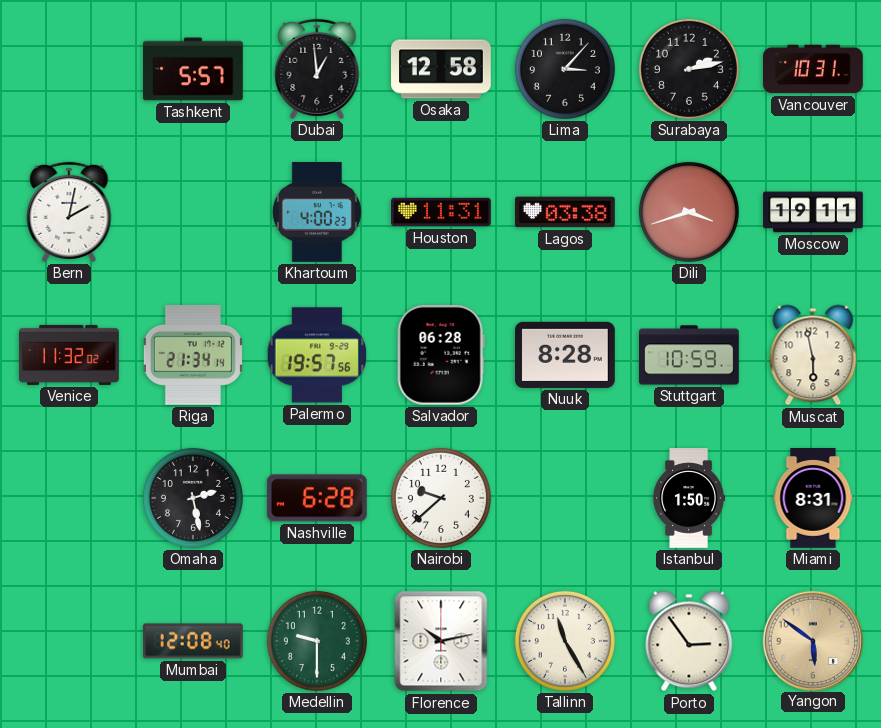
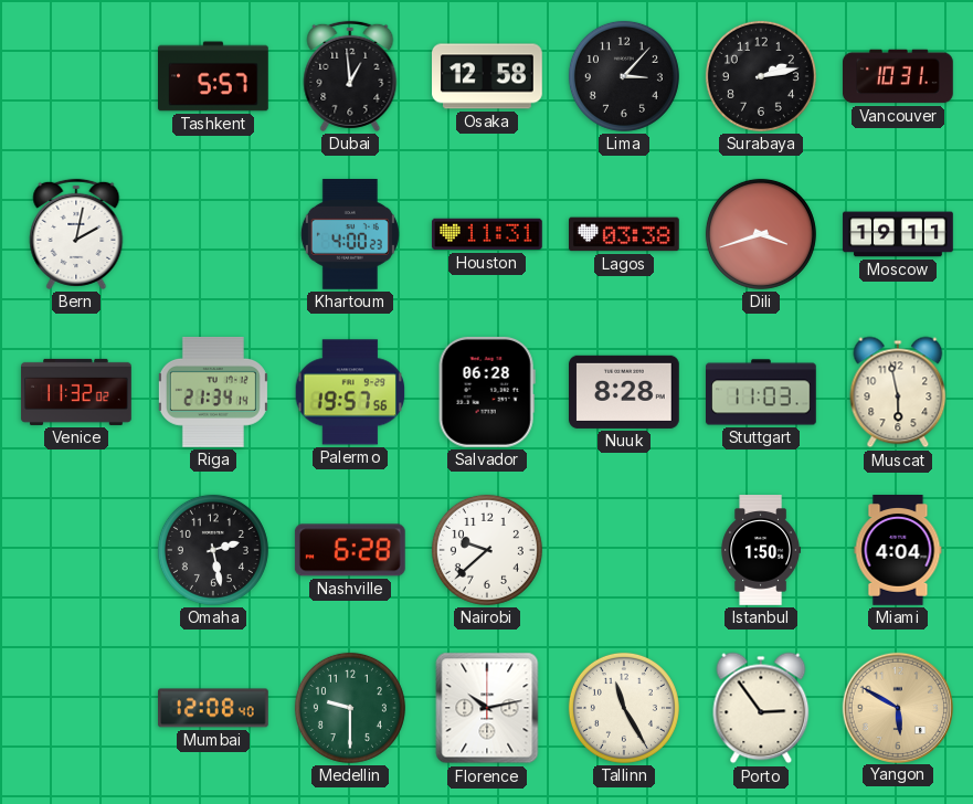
Stuttgart: 10:59 -> 11:03
Miami: 8:31 -> 4:04
Yangon: 5:51 -> 5:50
